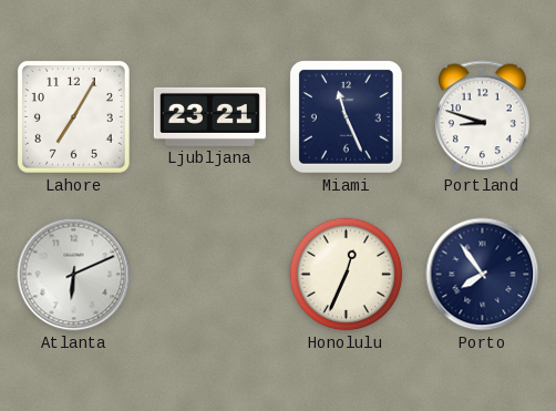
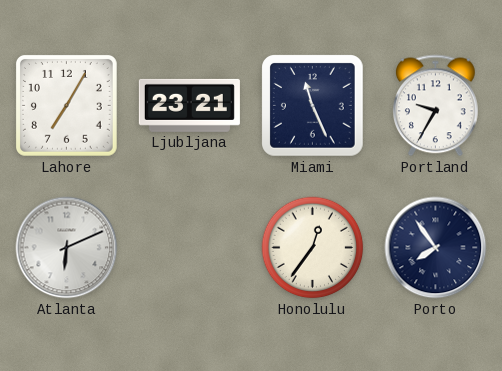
Portland: 8:48 -> 9:35
Honolulu: 12:34 -> 12:36
